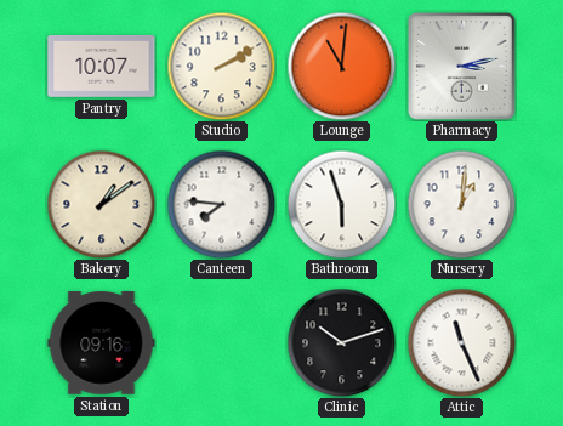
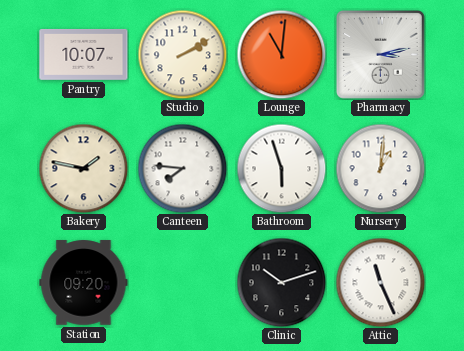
Bakery: 1:09 -> 1:47
Station: 09:16 -> 09:20
